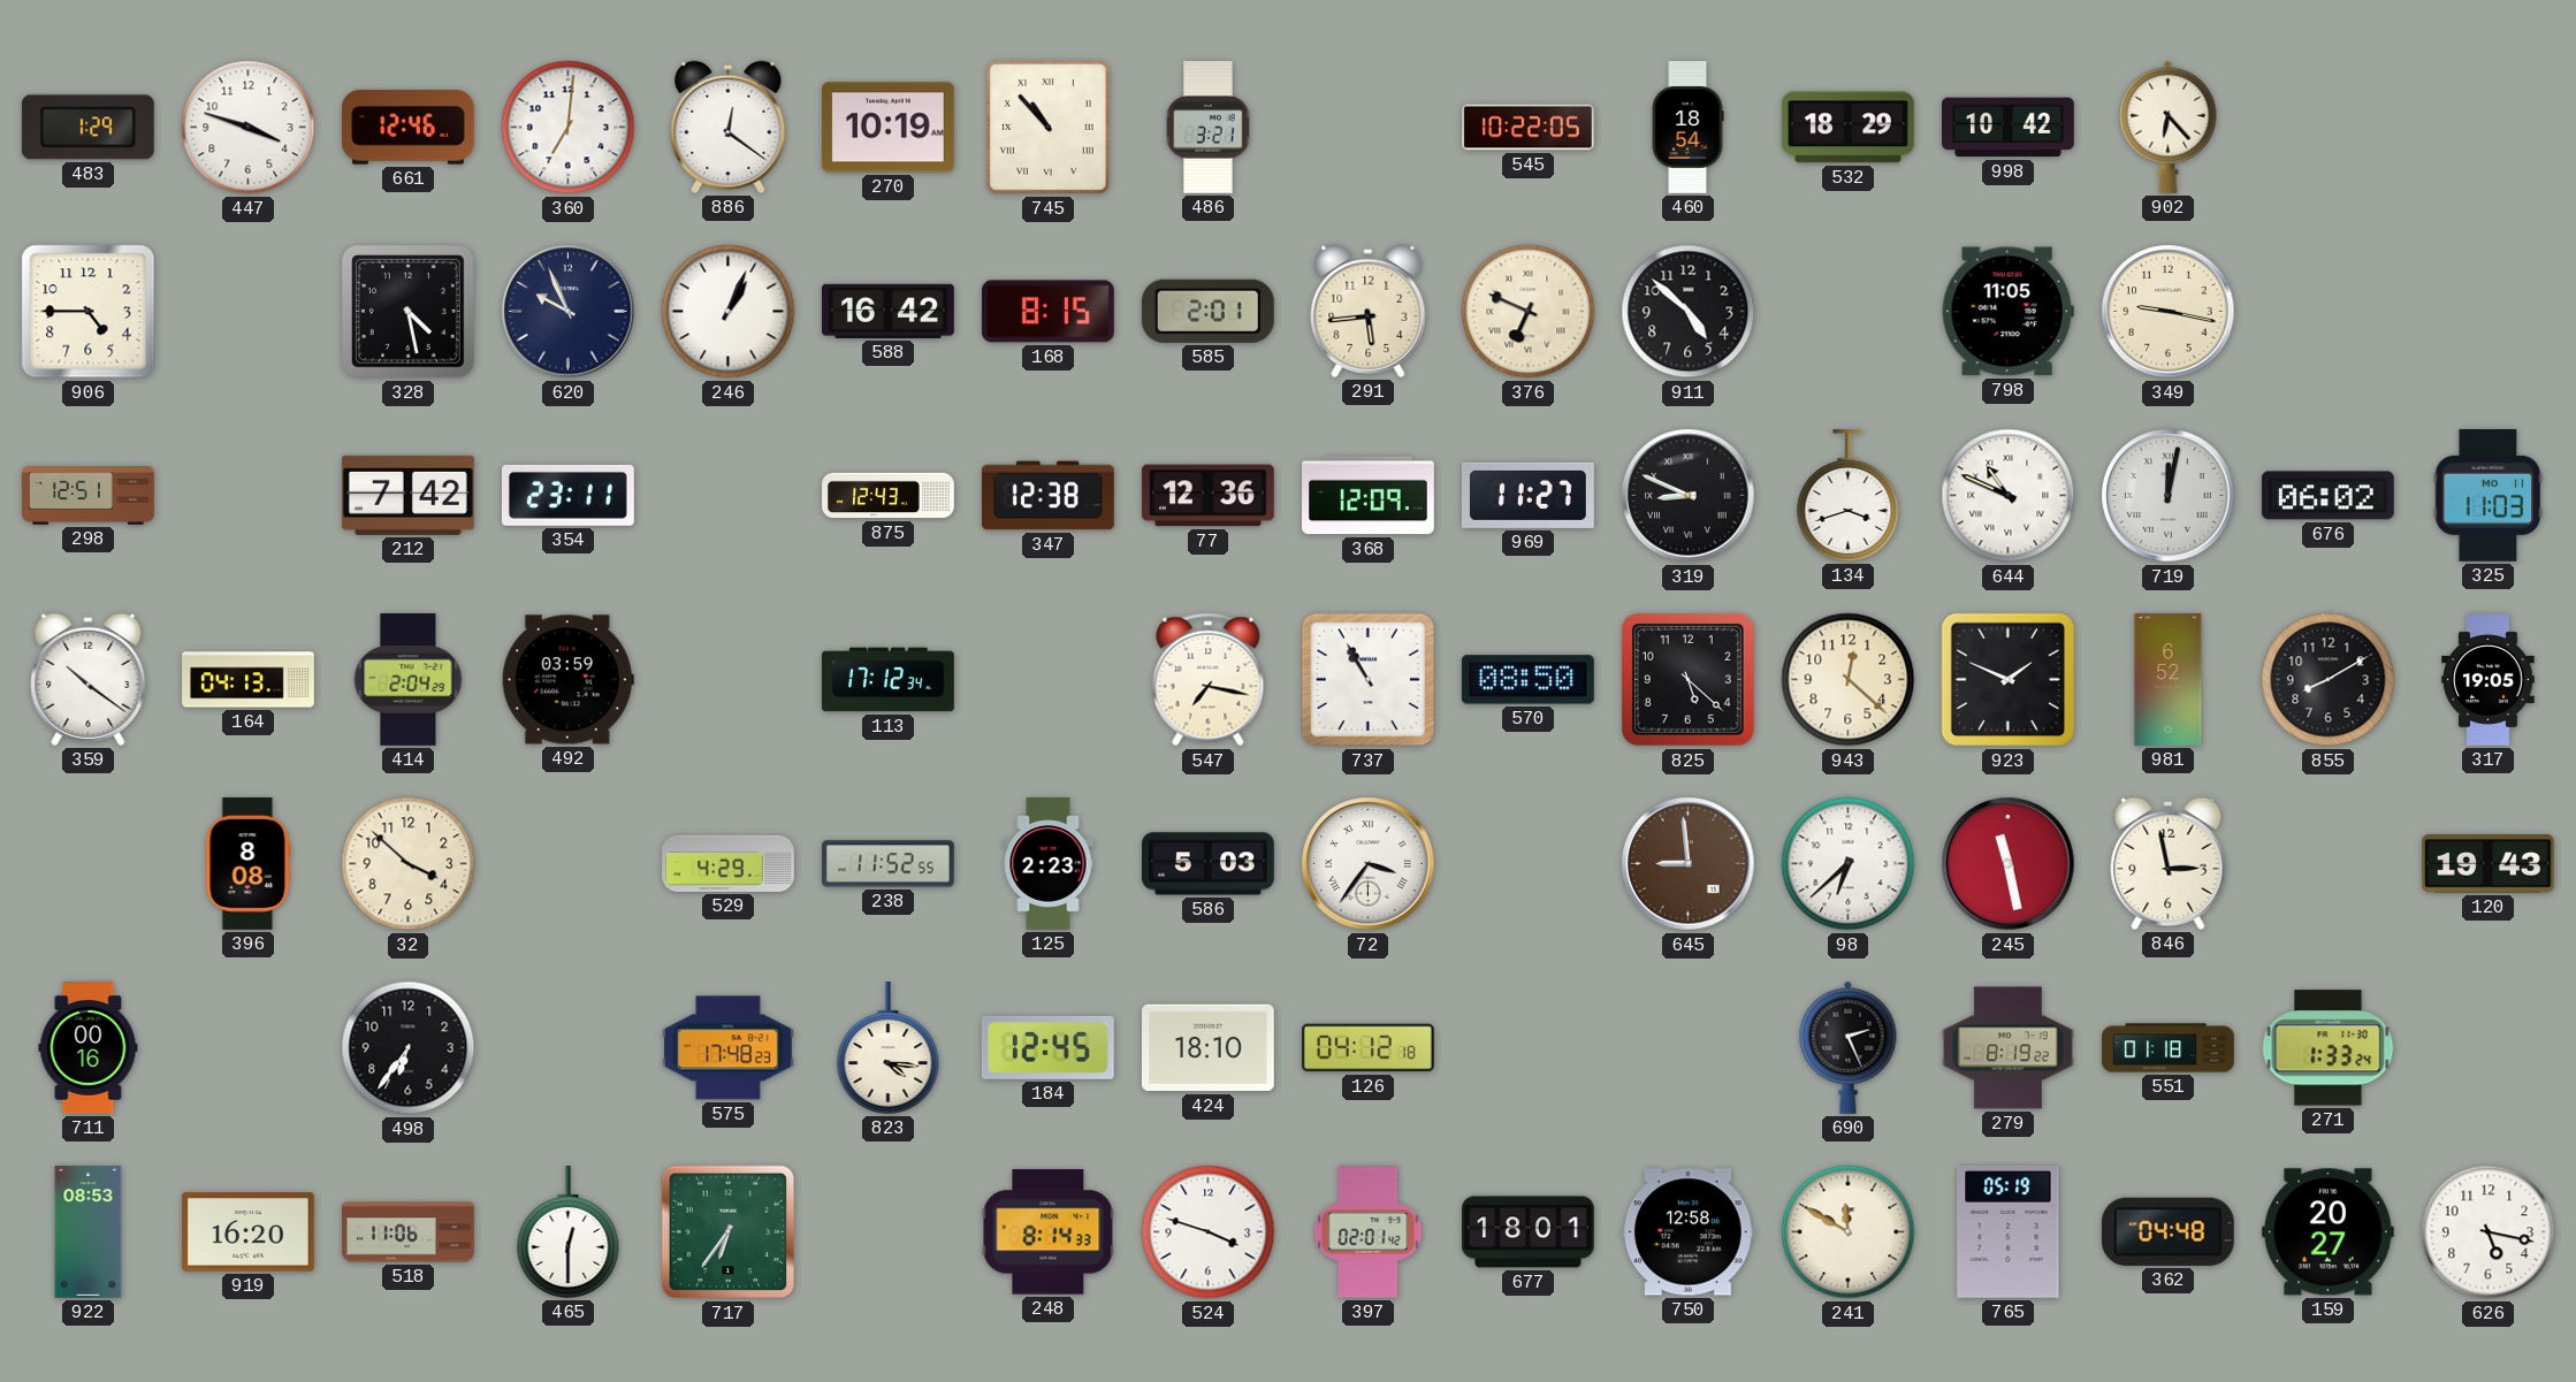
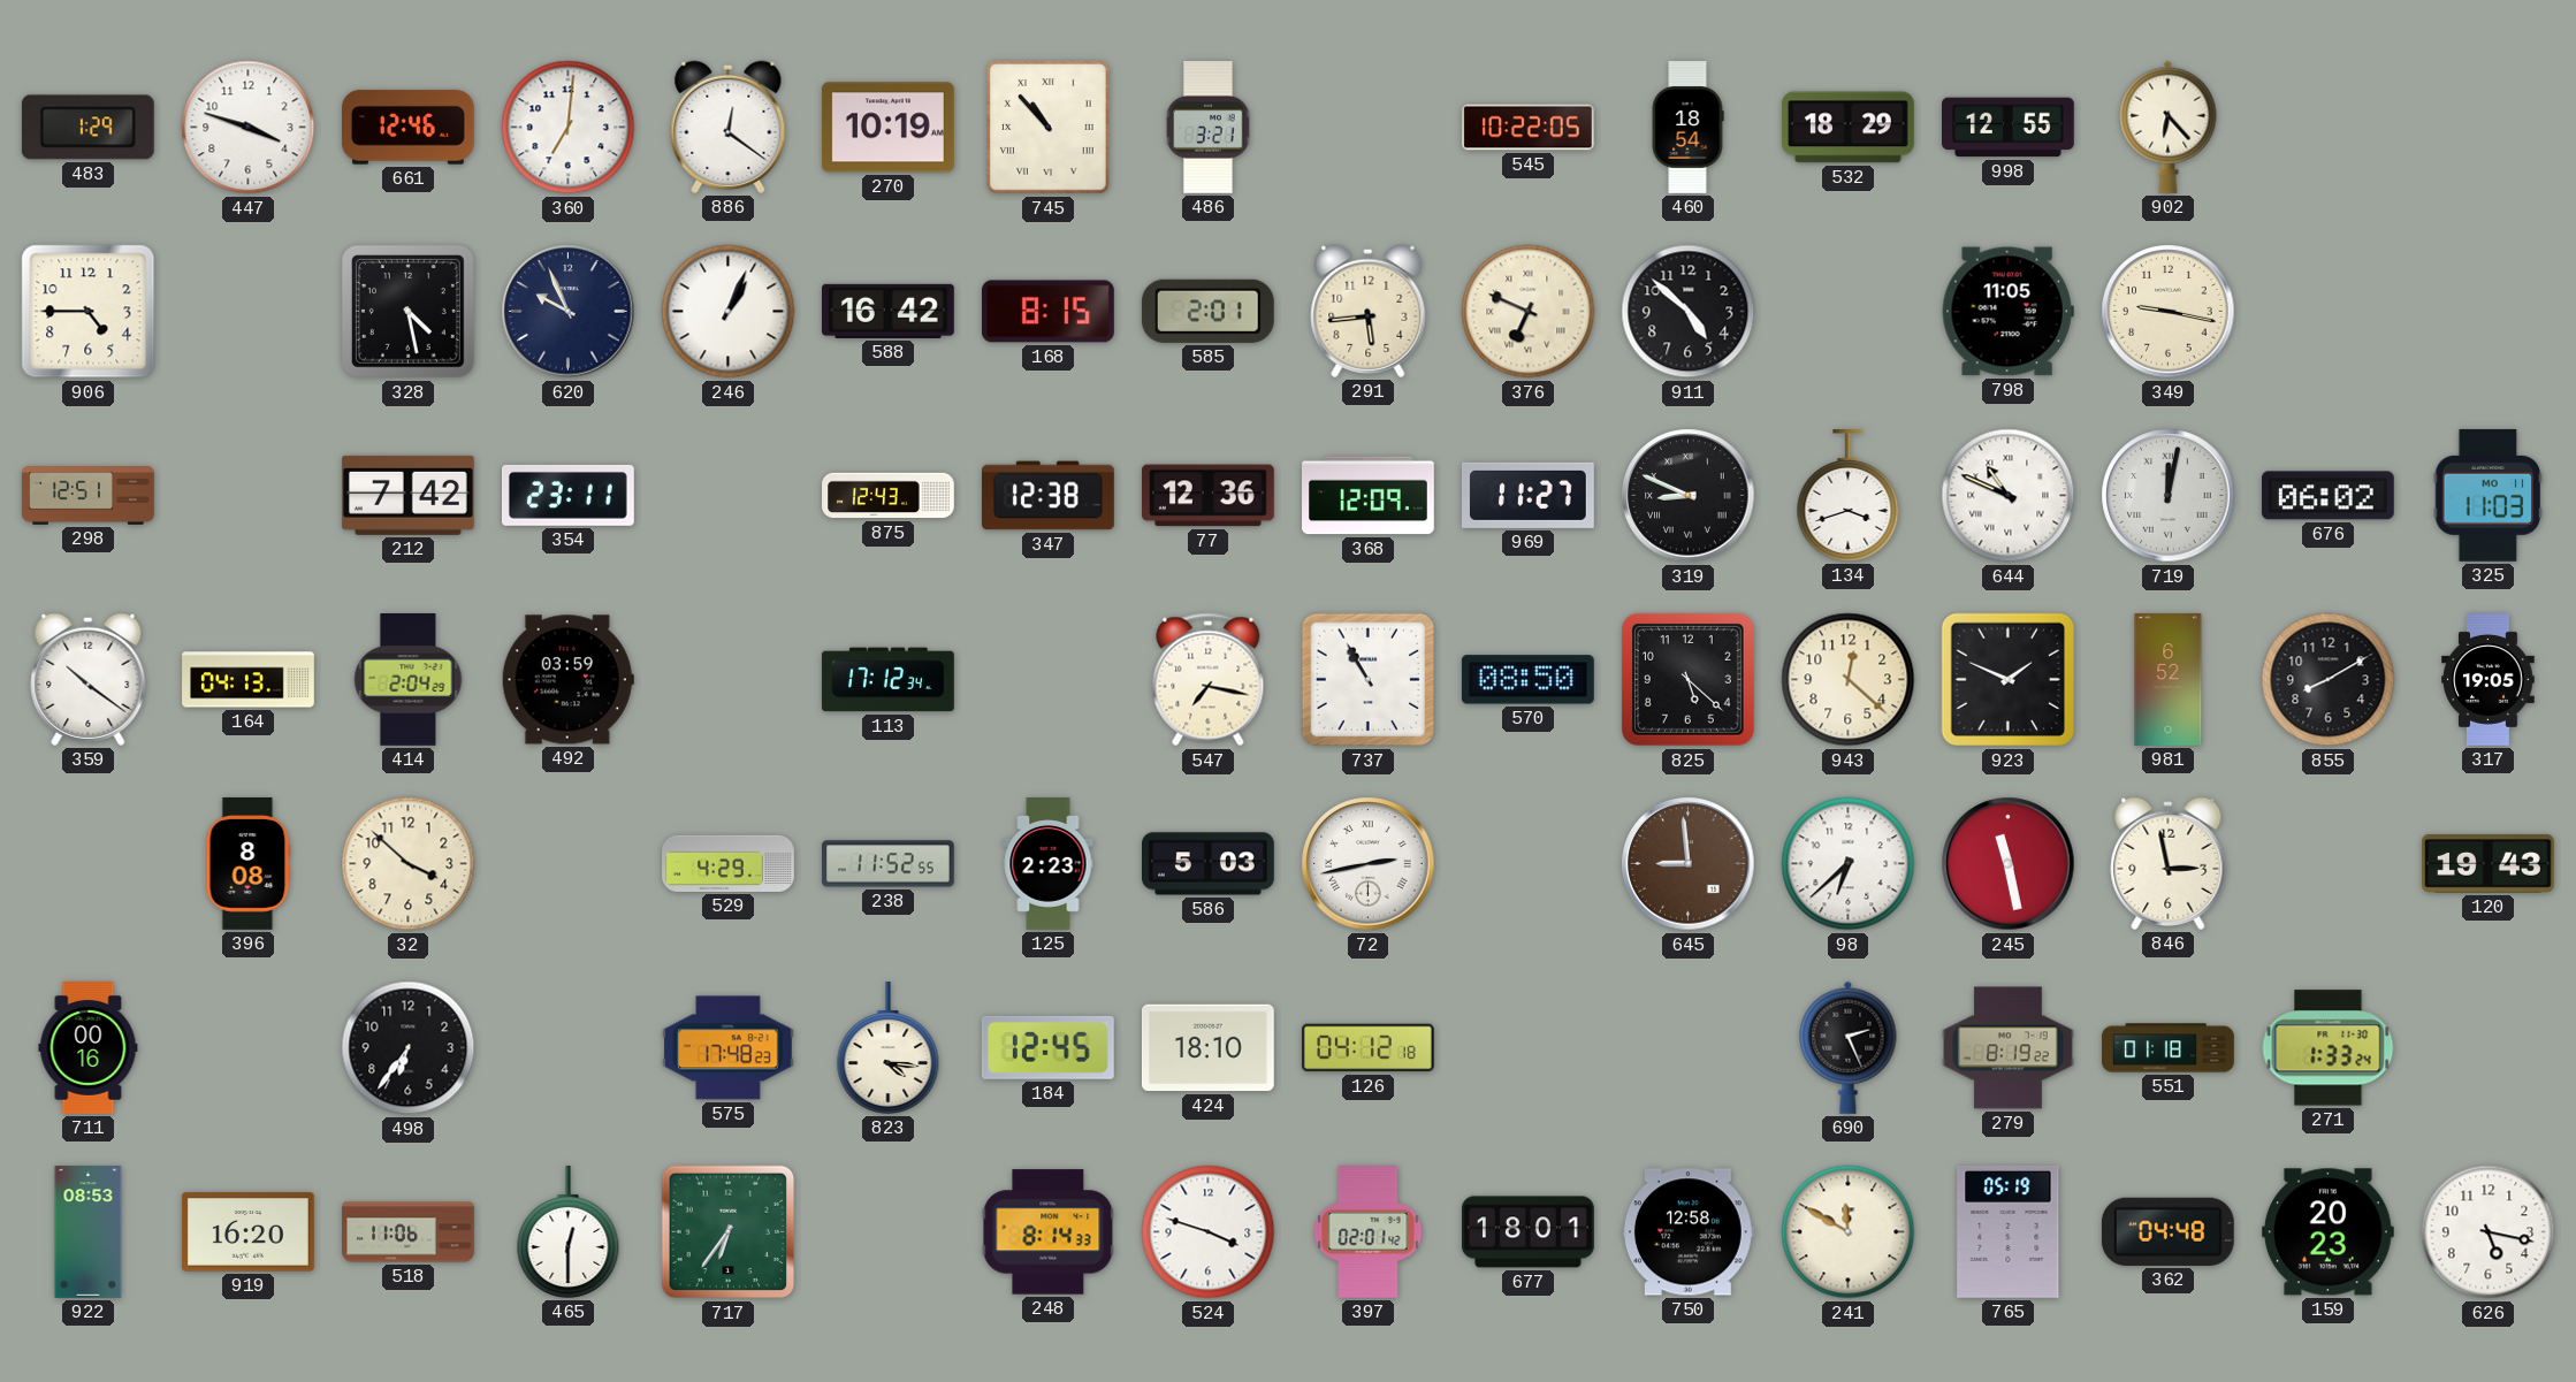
998: 10:42 -> 12:55
72: 3:36 -> 2:43
159: 20:27 -> 20:23
